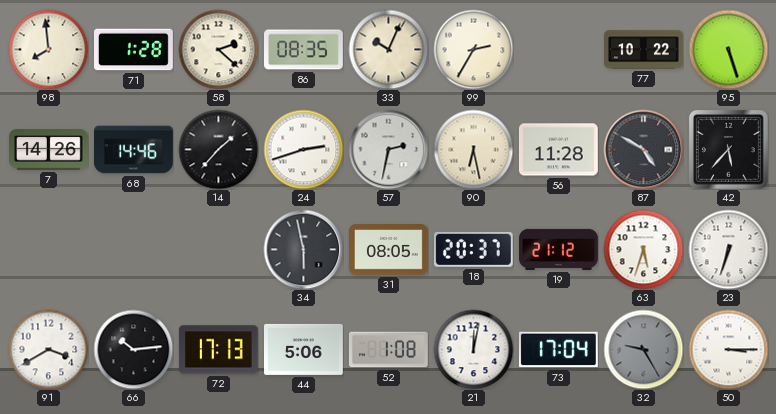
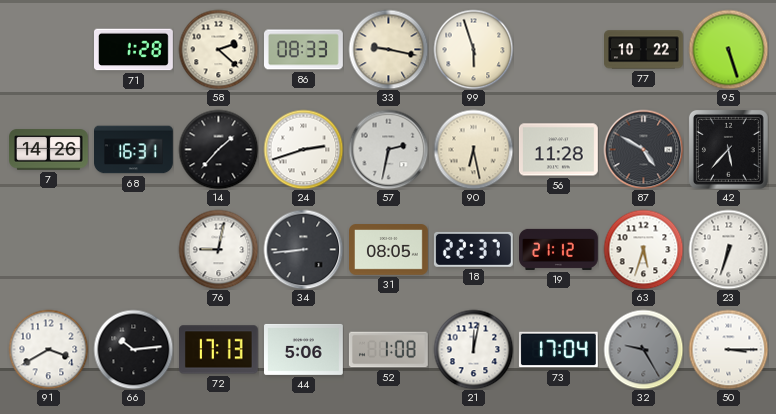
98: 7:59 -> none
86: 08:35 -> 08:33
33: 10:04 -> 9:17
99: 2:35 -> 5:57
68: 14:46 -> 16:31
76: none -> 9:02
34: 5:58 -> 8:44
18: 20:37 -> 22:37
